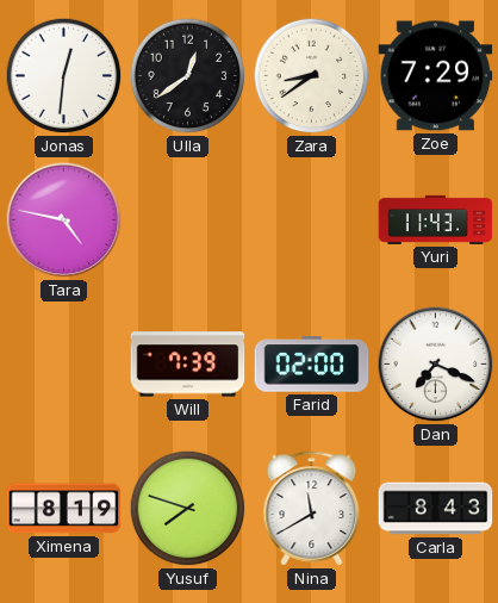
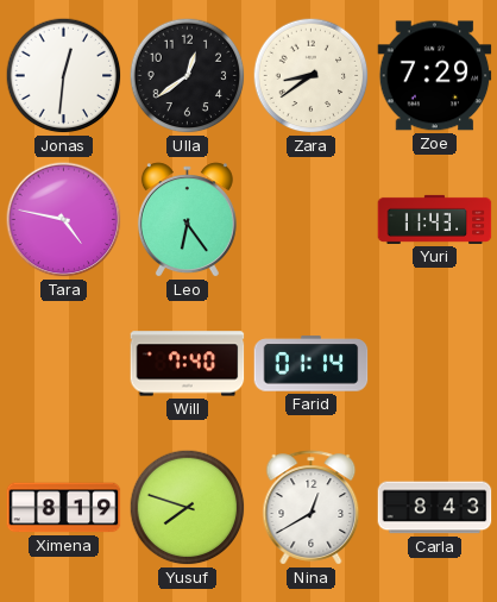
Leo: none -> 6:24
Will: 7:39 -> 7:40
Farid: 02:00 -> 01:14
Dan: 7:19 -> none
Nina: 11:40 -> 12:40
